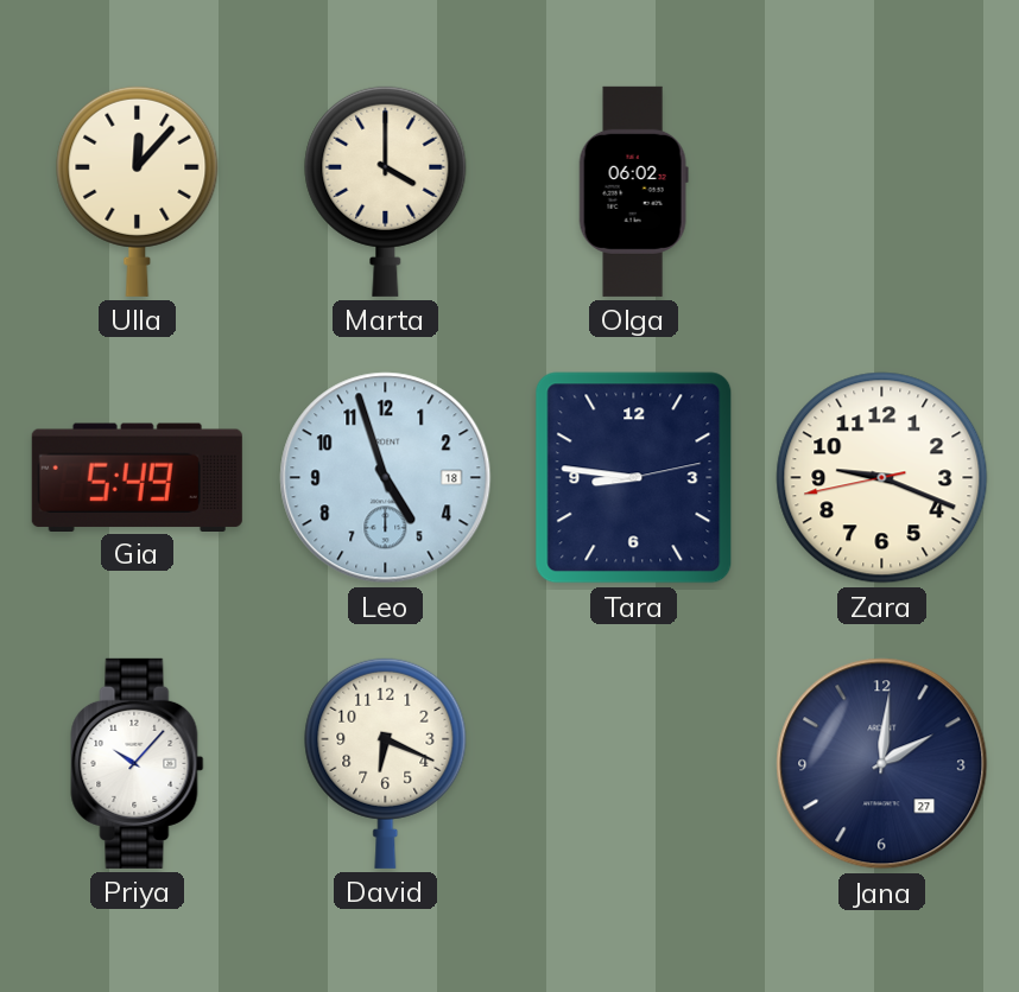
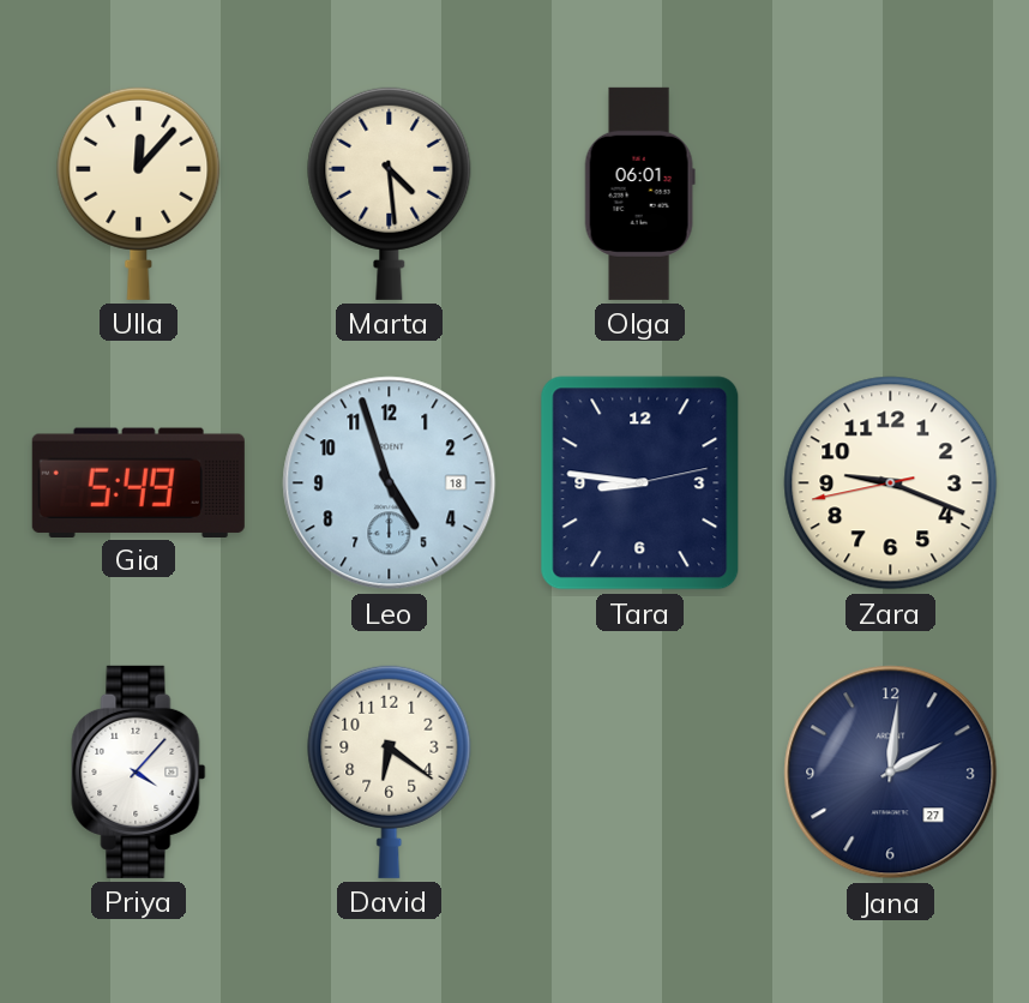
Marta: 4:00 -> 4:29
Olga: 06:02 -> 06:01
Priya: 10:07 -> 4:07
David: 6:19 -> 6:21
